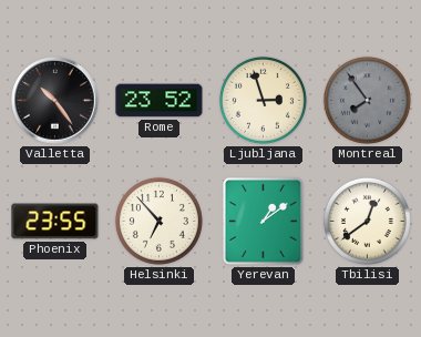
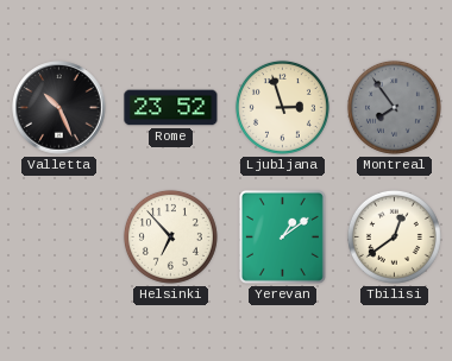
Valletta: 10:24 -> 10:26
Phoenix: 23:55 -> none
